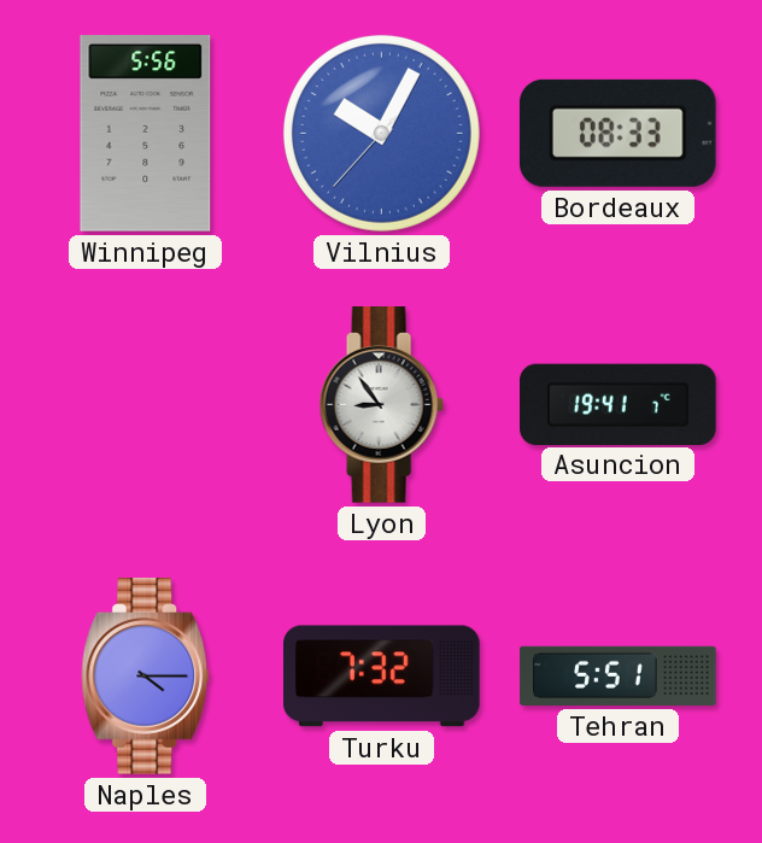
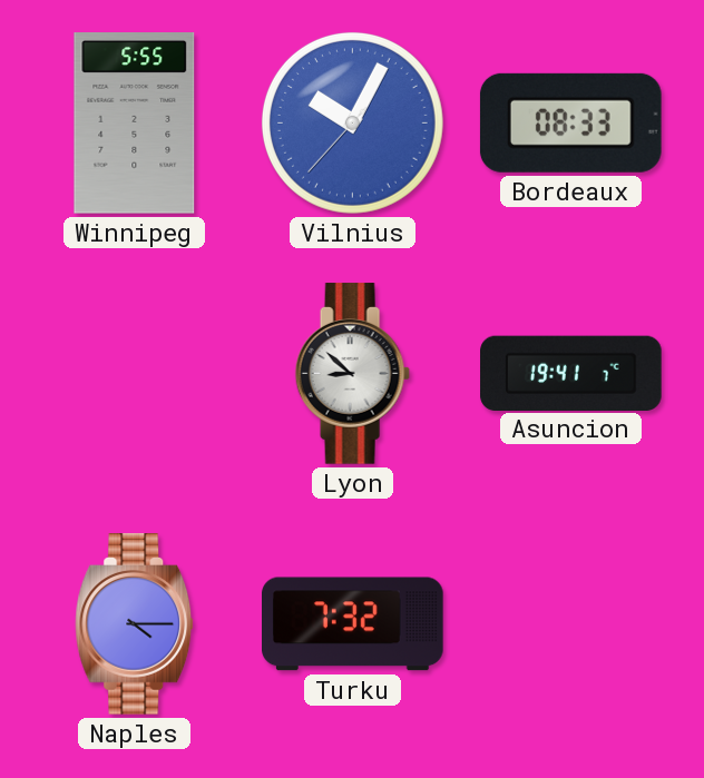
Winnipeg: 5:56 -> 5:55
Lyon: 8:54 -> 8:52
Tehran: 5:51 -> none
